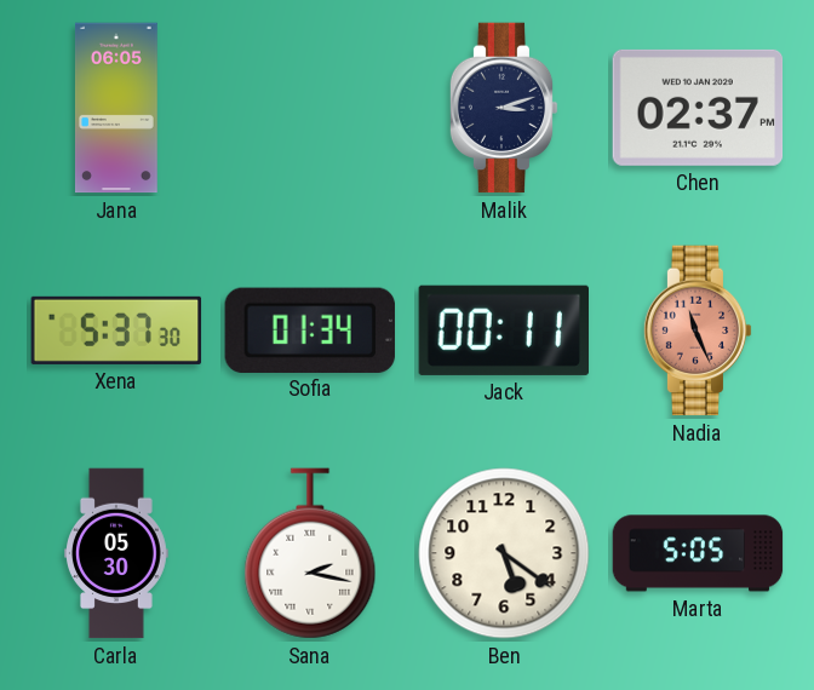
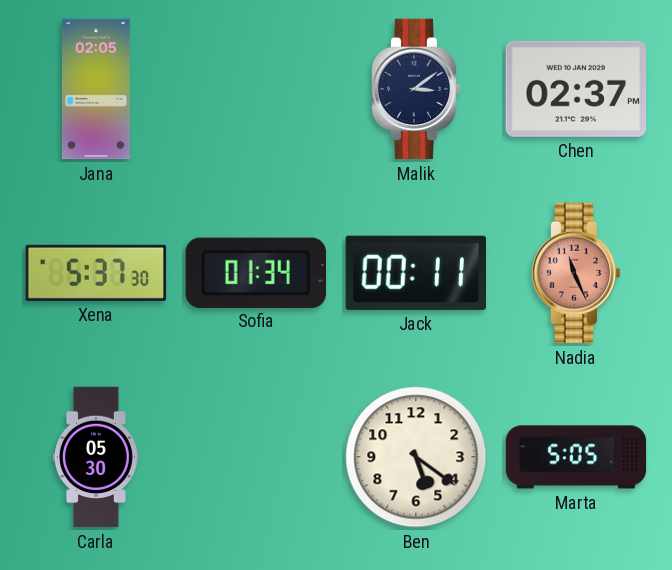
Jana: 06:05 -> 02:05
Malik: 3:12 -> 3:09
Sana: 2:17 -> none
